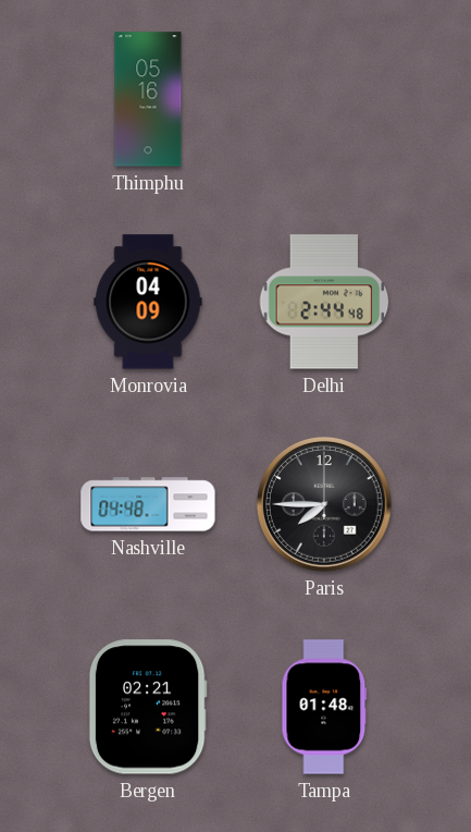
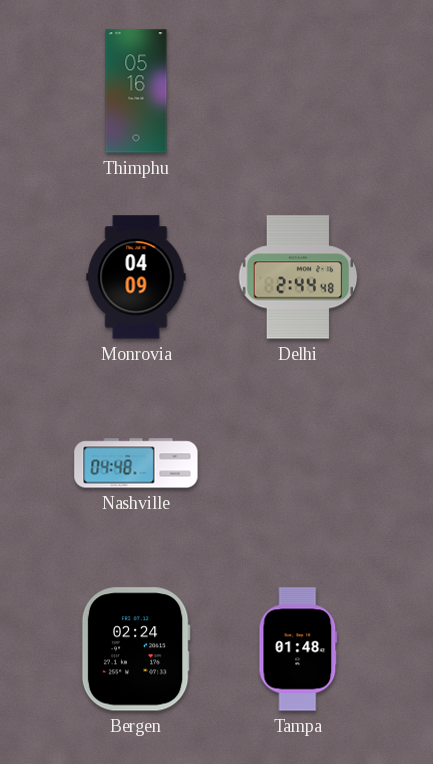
Paris: 7:45 -> none
Bergen: 02:21 -> 02:24
